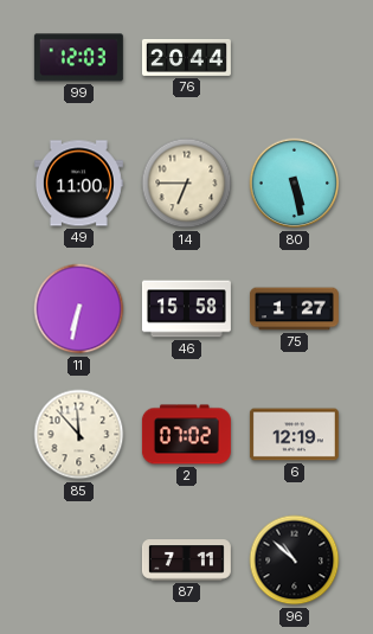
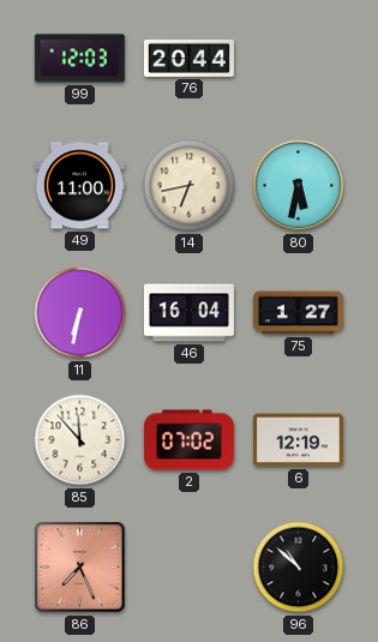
14: 6:45 -> 6:43
80: 5:28 -> 5:32
46: 15:58 -> 16:04
86: none -> 7:26
87: 7:11 -> none
